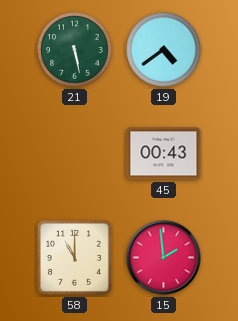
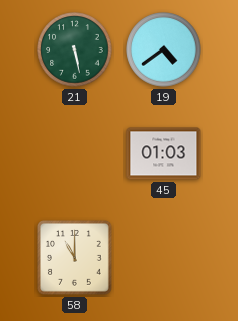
45: 00:43 -> 01:03
15: 1:59 -> none
